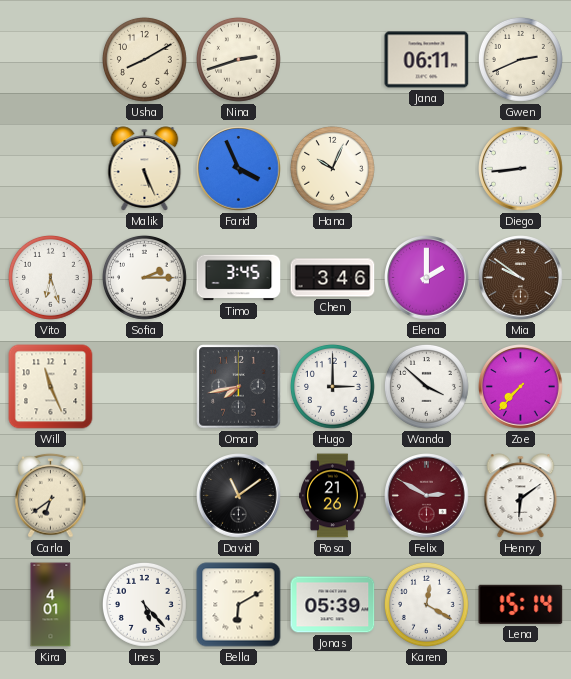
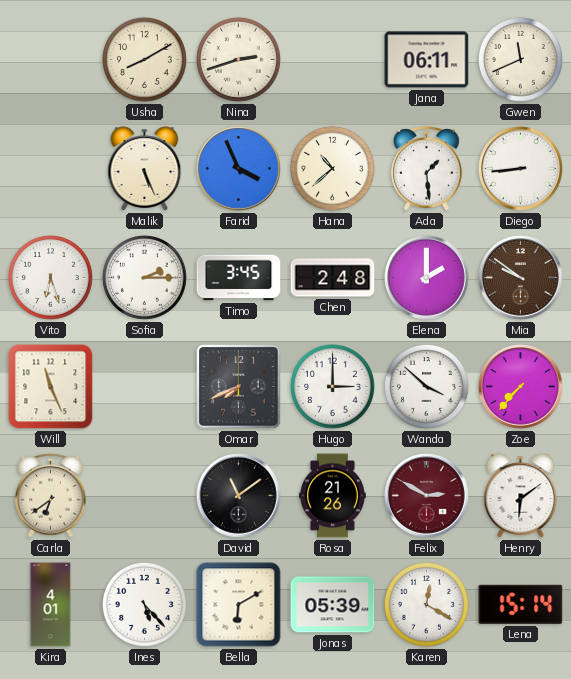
Gwen: 2:41 -> 11:41
Hana: 10:04 -> 10:38
Ada: none -> 1:29
Chen: 3:46 -> 2:48
Omar: 7:43 -> 7:41
